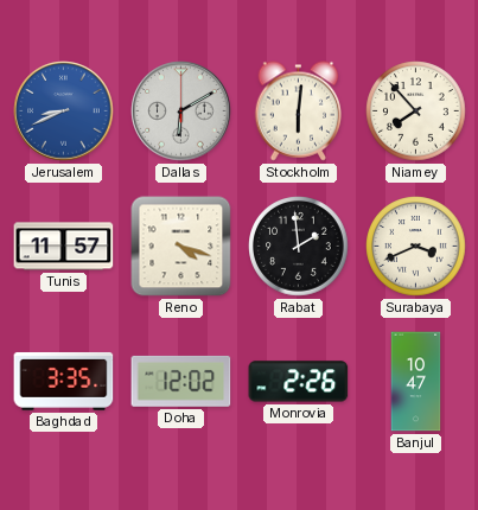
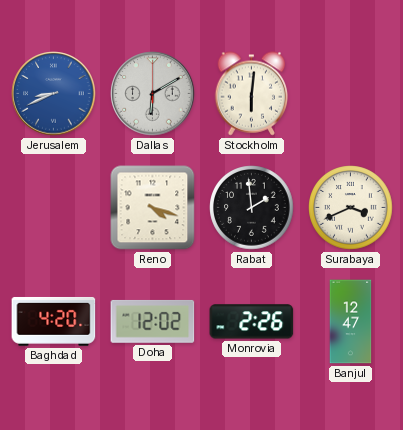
Niamey: 7:53 -> none
Tunis: 11:57 -> none
Baghdad: 3:35 -> 4:20
Banjul: 10:47 -> 12:47
